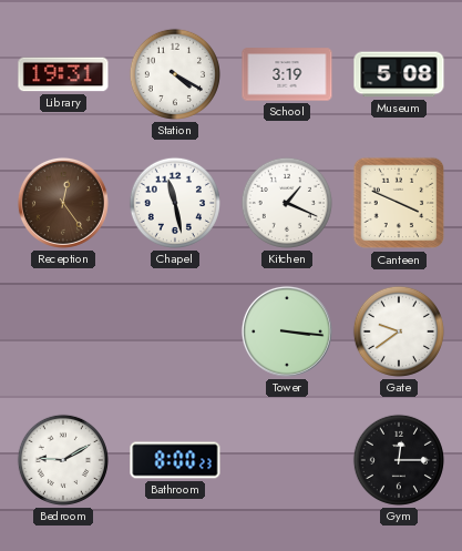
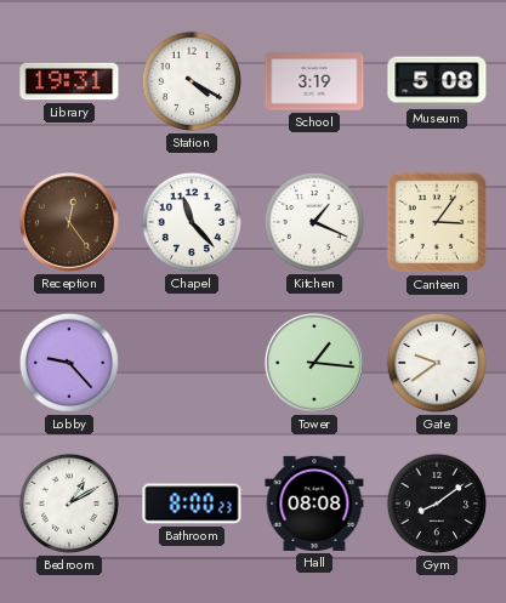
Chapel: 11:28 -> 11:23
Canteen: 3:49 -> 3:06
Lobby: none -> 9:23
Tower: 3:16 -> 1:16
Bedroom: 9:10 -> 1:10
Hall: none -> 08:08
Gym: 12:15 -> 8:09
